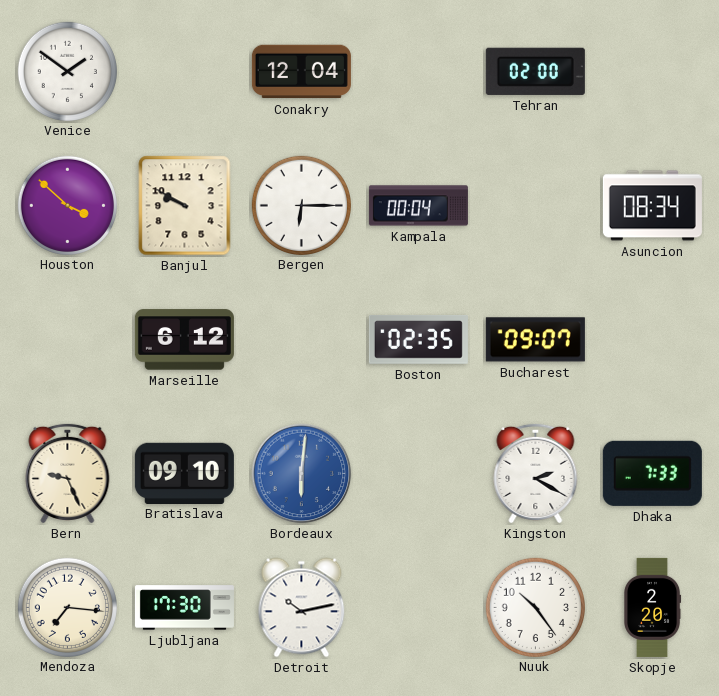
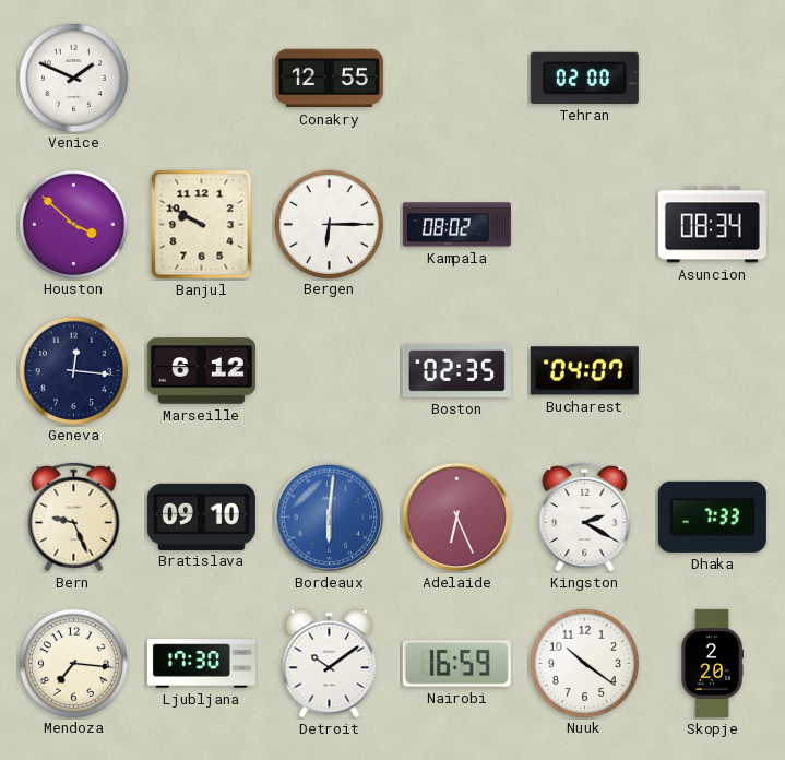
Venice: 1:51 -> 1:49
Conakry: 12:04 -> 12:55
Kampala: 00:04 -> 08:02
Geneva: none -> 12:16
Bucharest: 09:07 -> 04:07
Adelaide: none -> 6:26
Detroit: 10:13 -> 10:09
Nairobi: none -> 16:59
Nuuk: 10:24 -> 10:21
